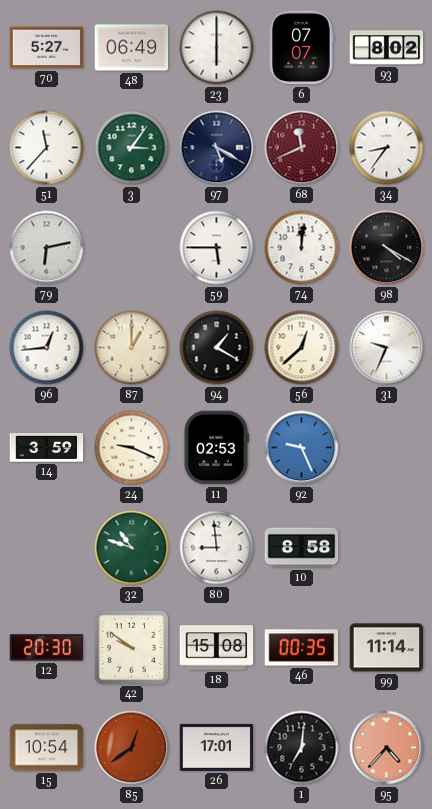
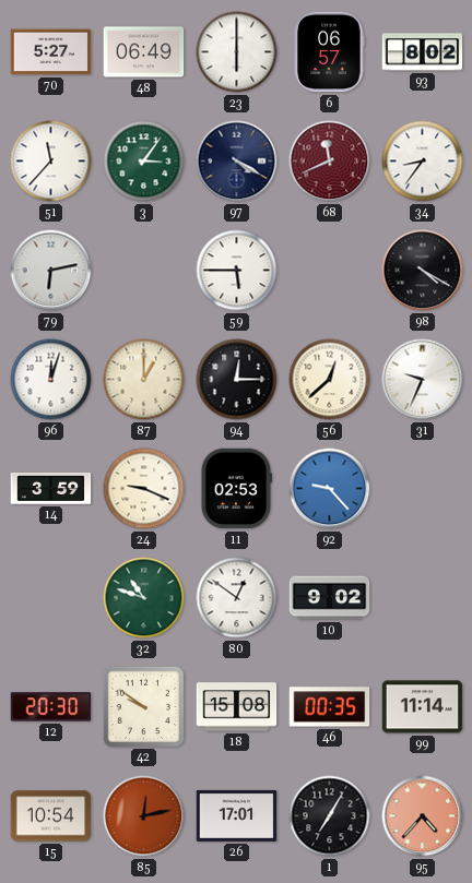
6: 07:07 -> 06:57
97: 5:20 -> 4:20
74: 12:01 -> none
96: 12:44 -> 12:03
94: 1:20 -> 12:15
92: 9:26 -> 9:23
80: 8:59 -> 12:51
10: 8:58 -> 9:02
85: 12:39 -> 12:13
1: 7:01 -> 7:05
